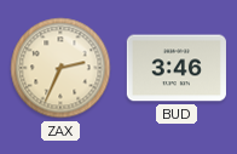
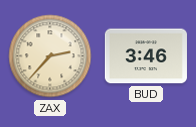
ZAX: 2:34 -> 2:37
